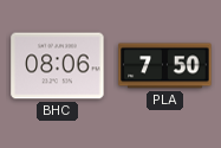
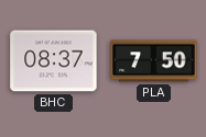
BHC: 08:06 -> 08:37
